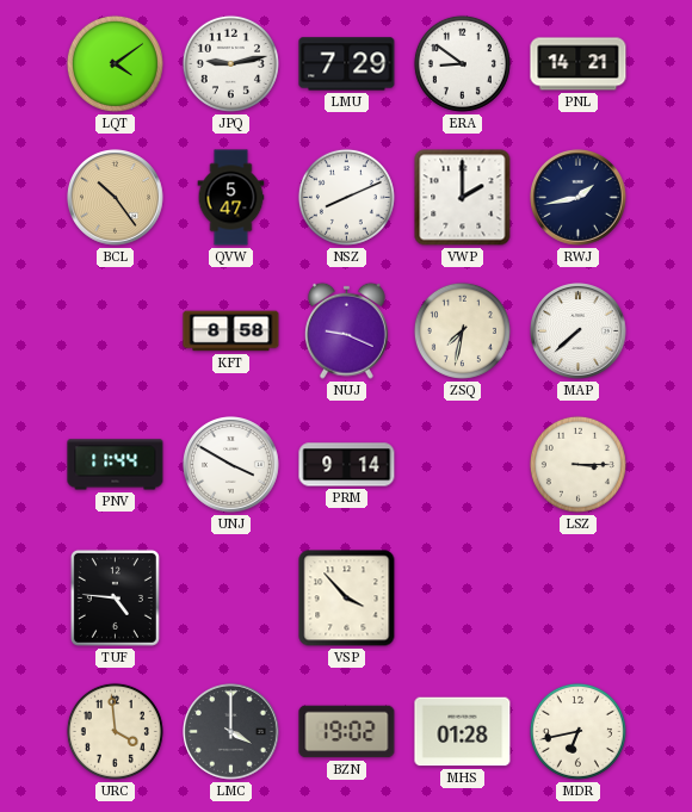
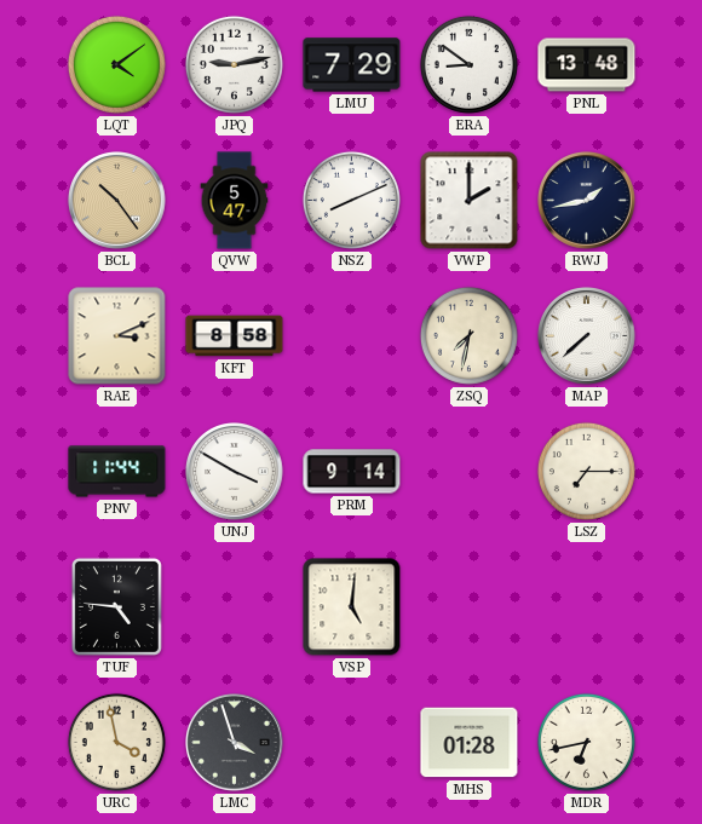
PNL: 14:21 -> 13:48
RAE: none -> 3:11
NUJ: 9:19 -> none
LSZ: 3:15 -> 7:15
VSP: 3:53 -> 5:01
URC: 3:59 -> 3:58
LMC: 4:00 -> 3:57
BZN: 19:02 -> none
